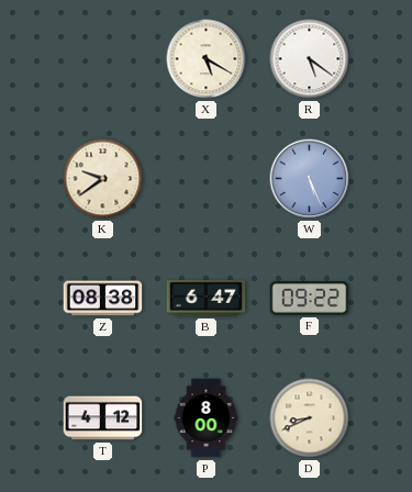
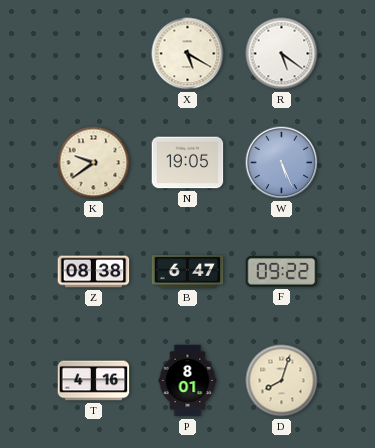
N: none -> 19:05
T: 4:12 -> 4:16
P: 8:00 -> 8:01
D: 8:41 -> 8:03
